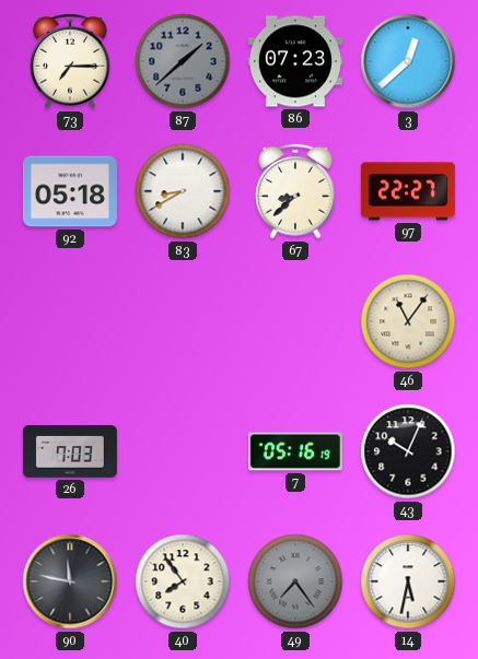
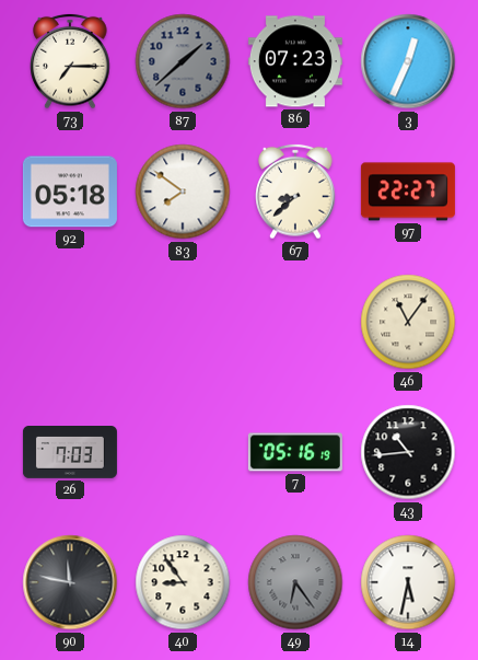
3: 12:38 -> 12:34
83: 8:40 -> 7:51
43: 10:04 -> 10:44
40: 7:54 -> 8:54
49: 7:24 -> 6:24
